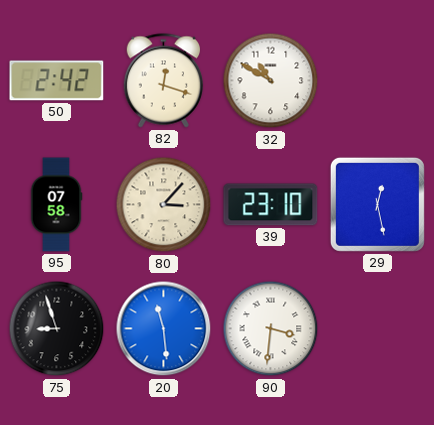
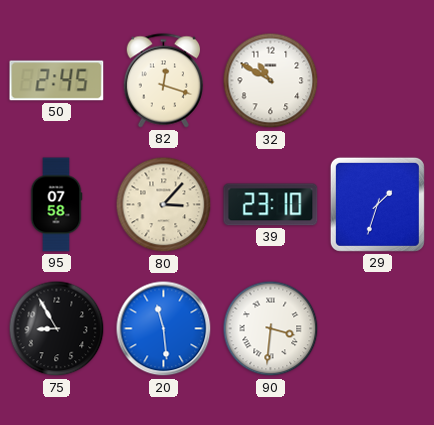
50: 2:42 -> 2:45
29: 12:28 -> 1:33
75: 8:57 -> 8:55
